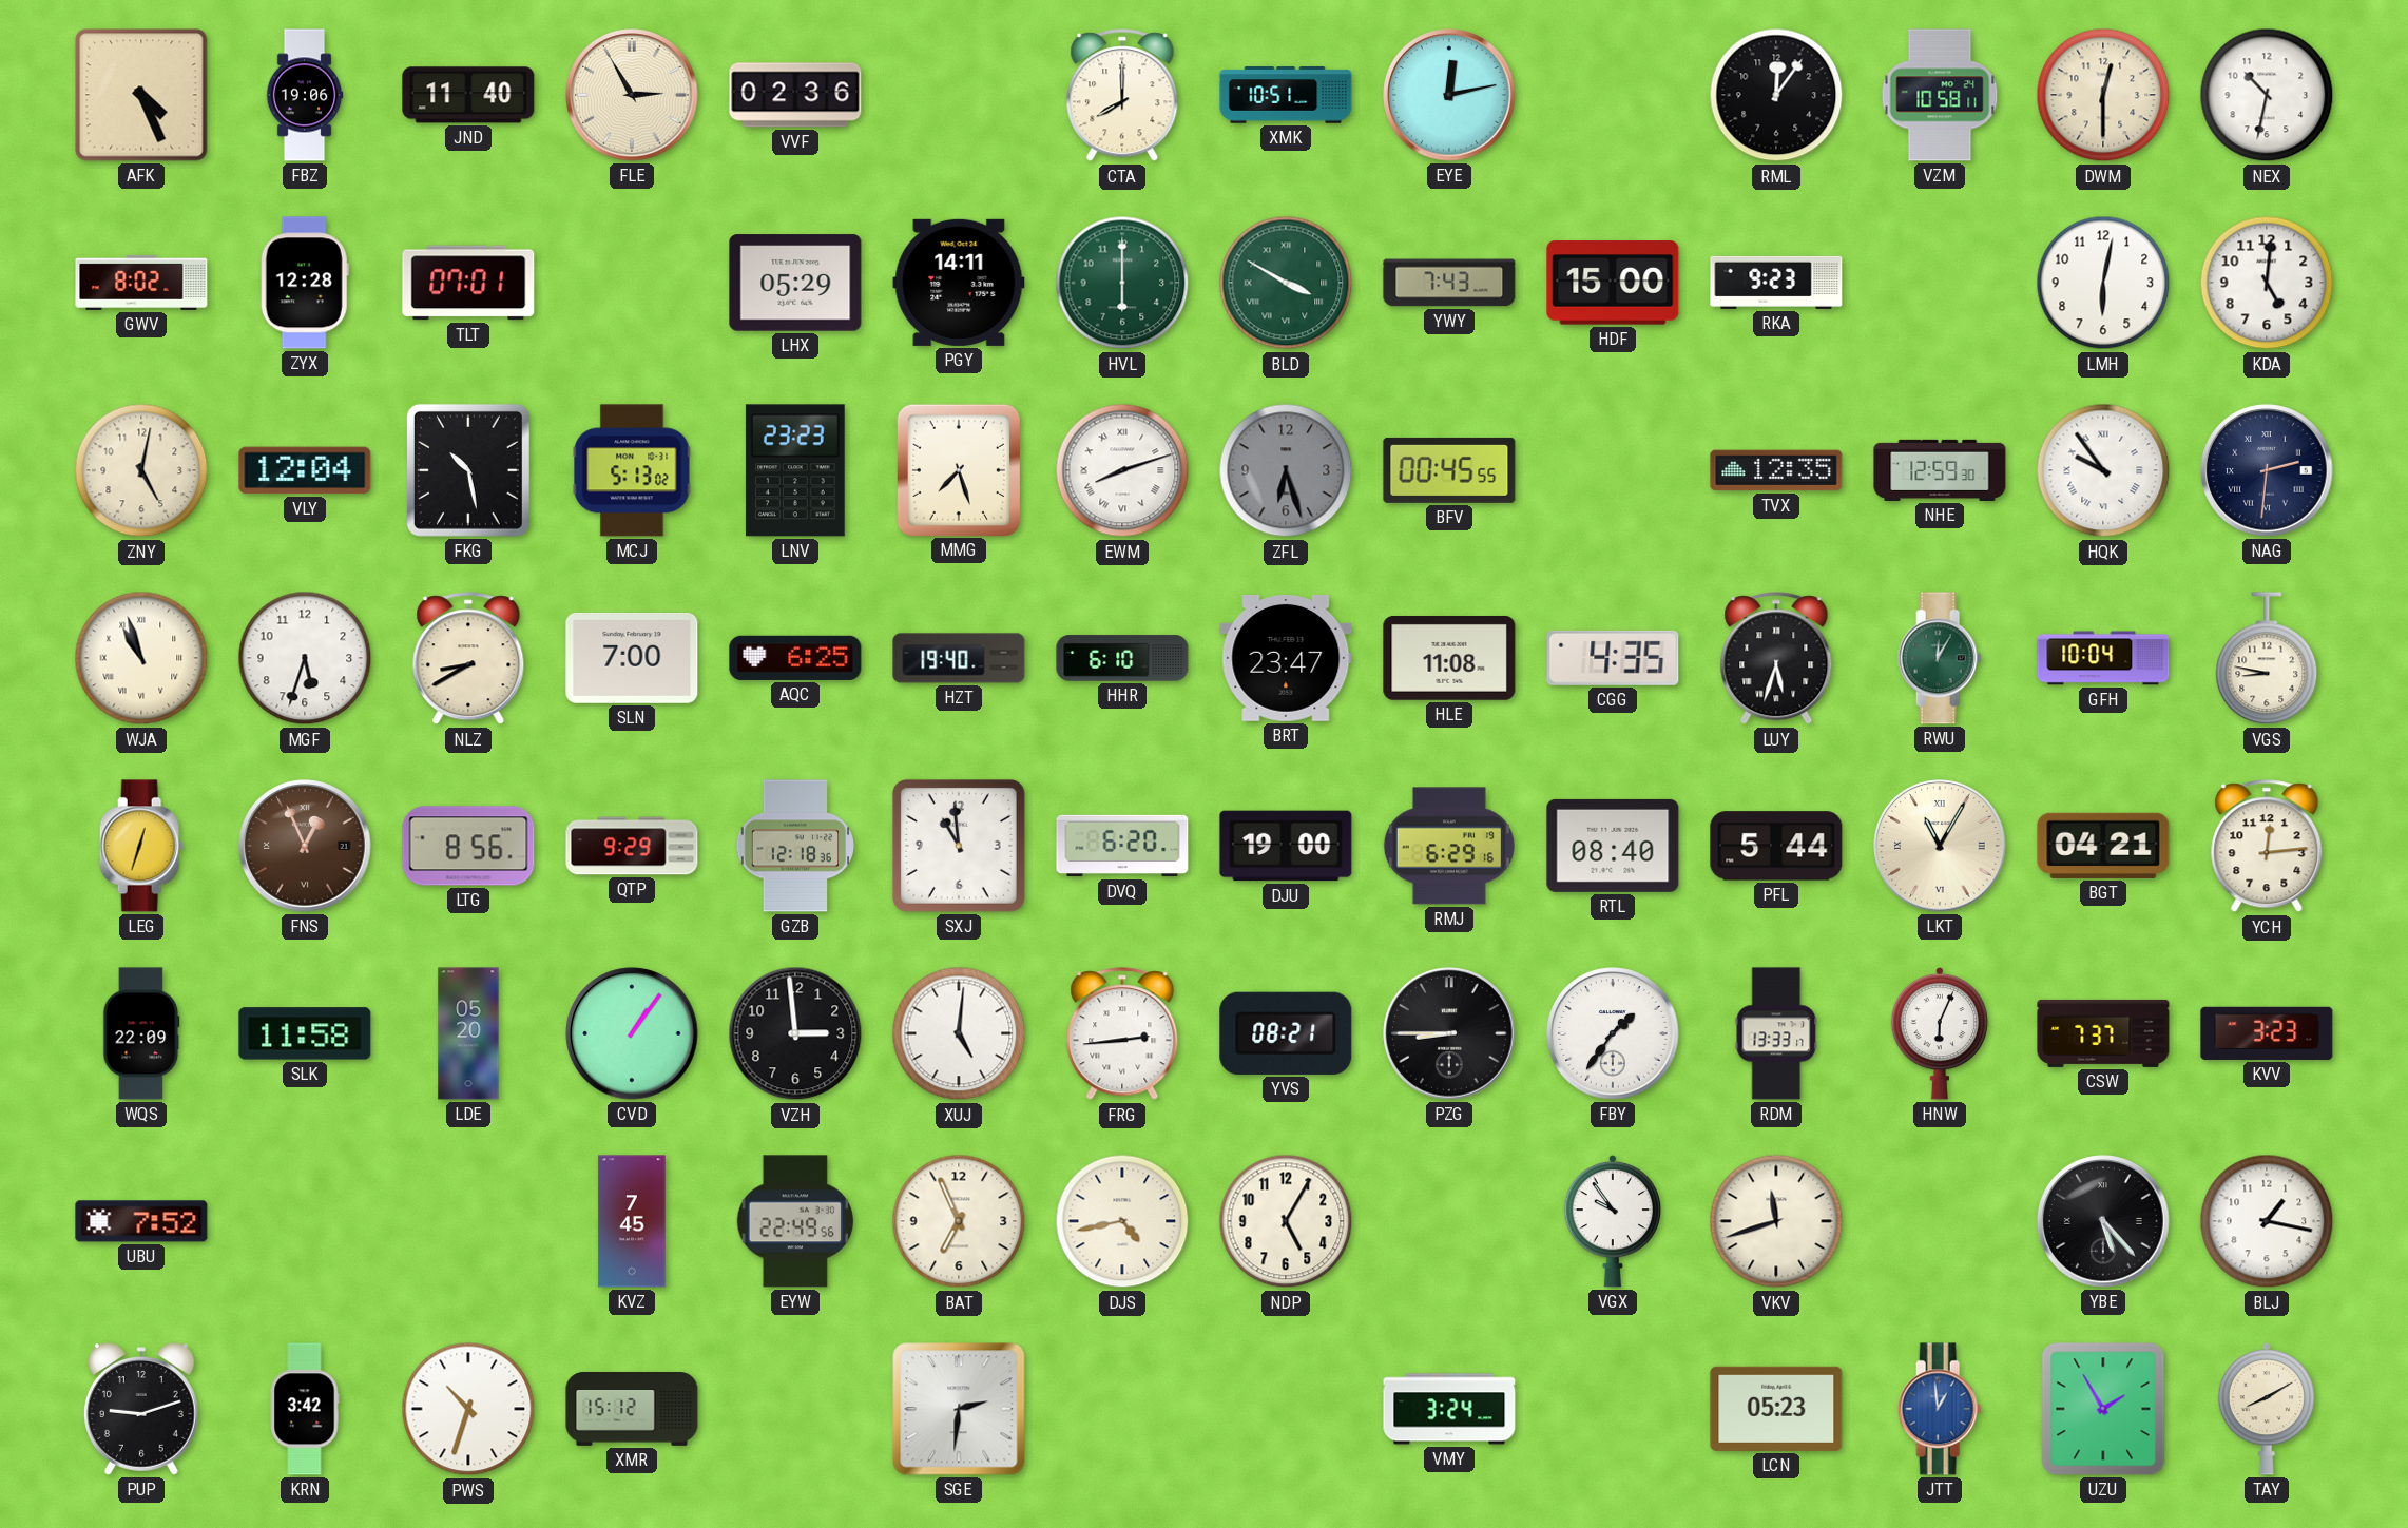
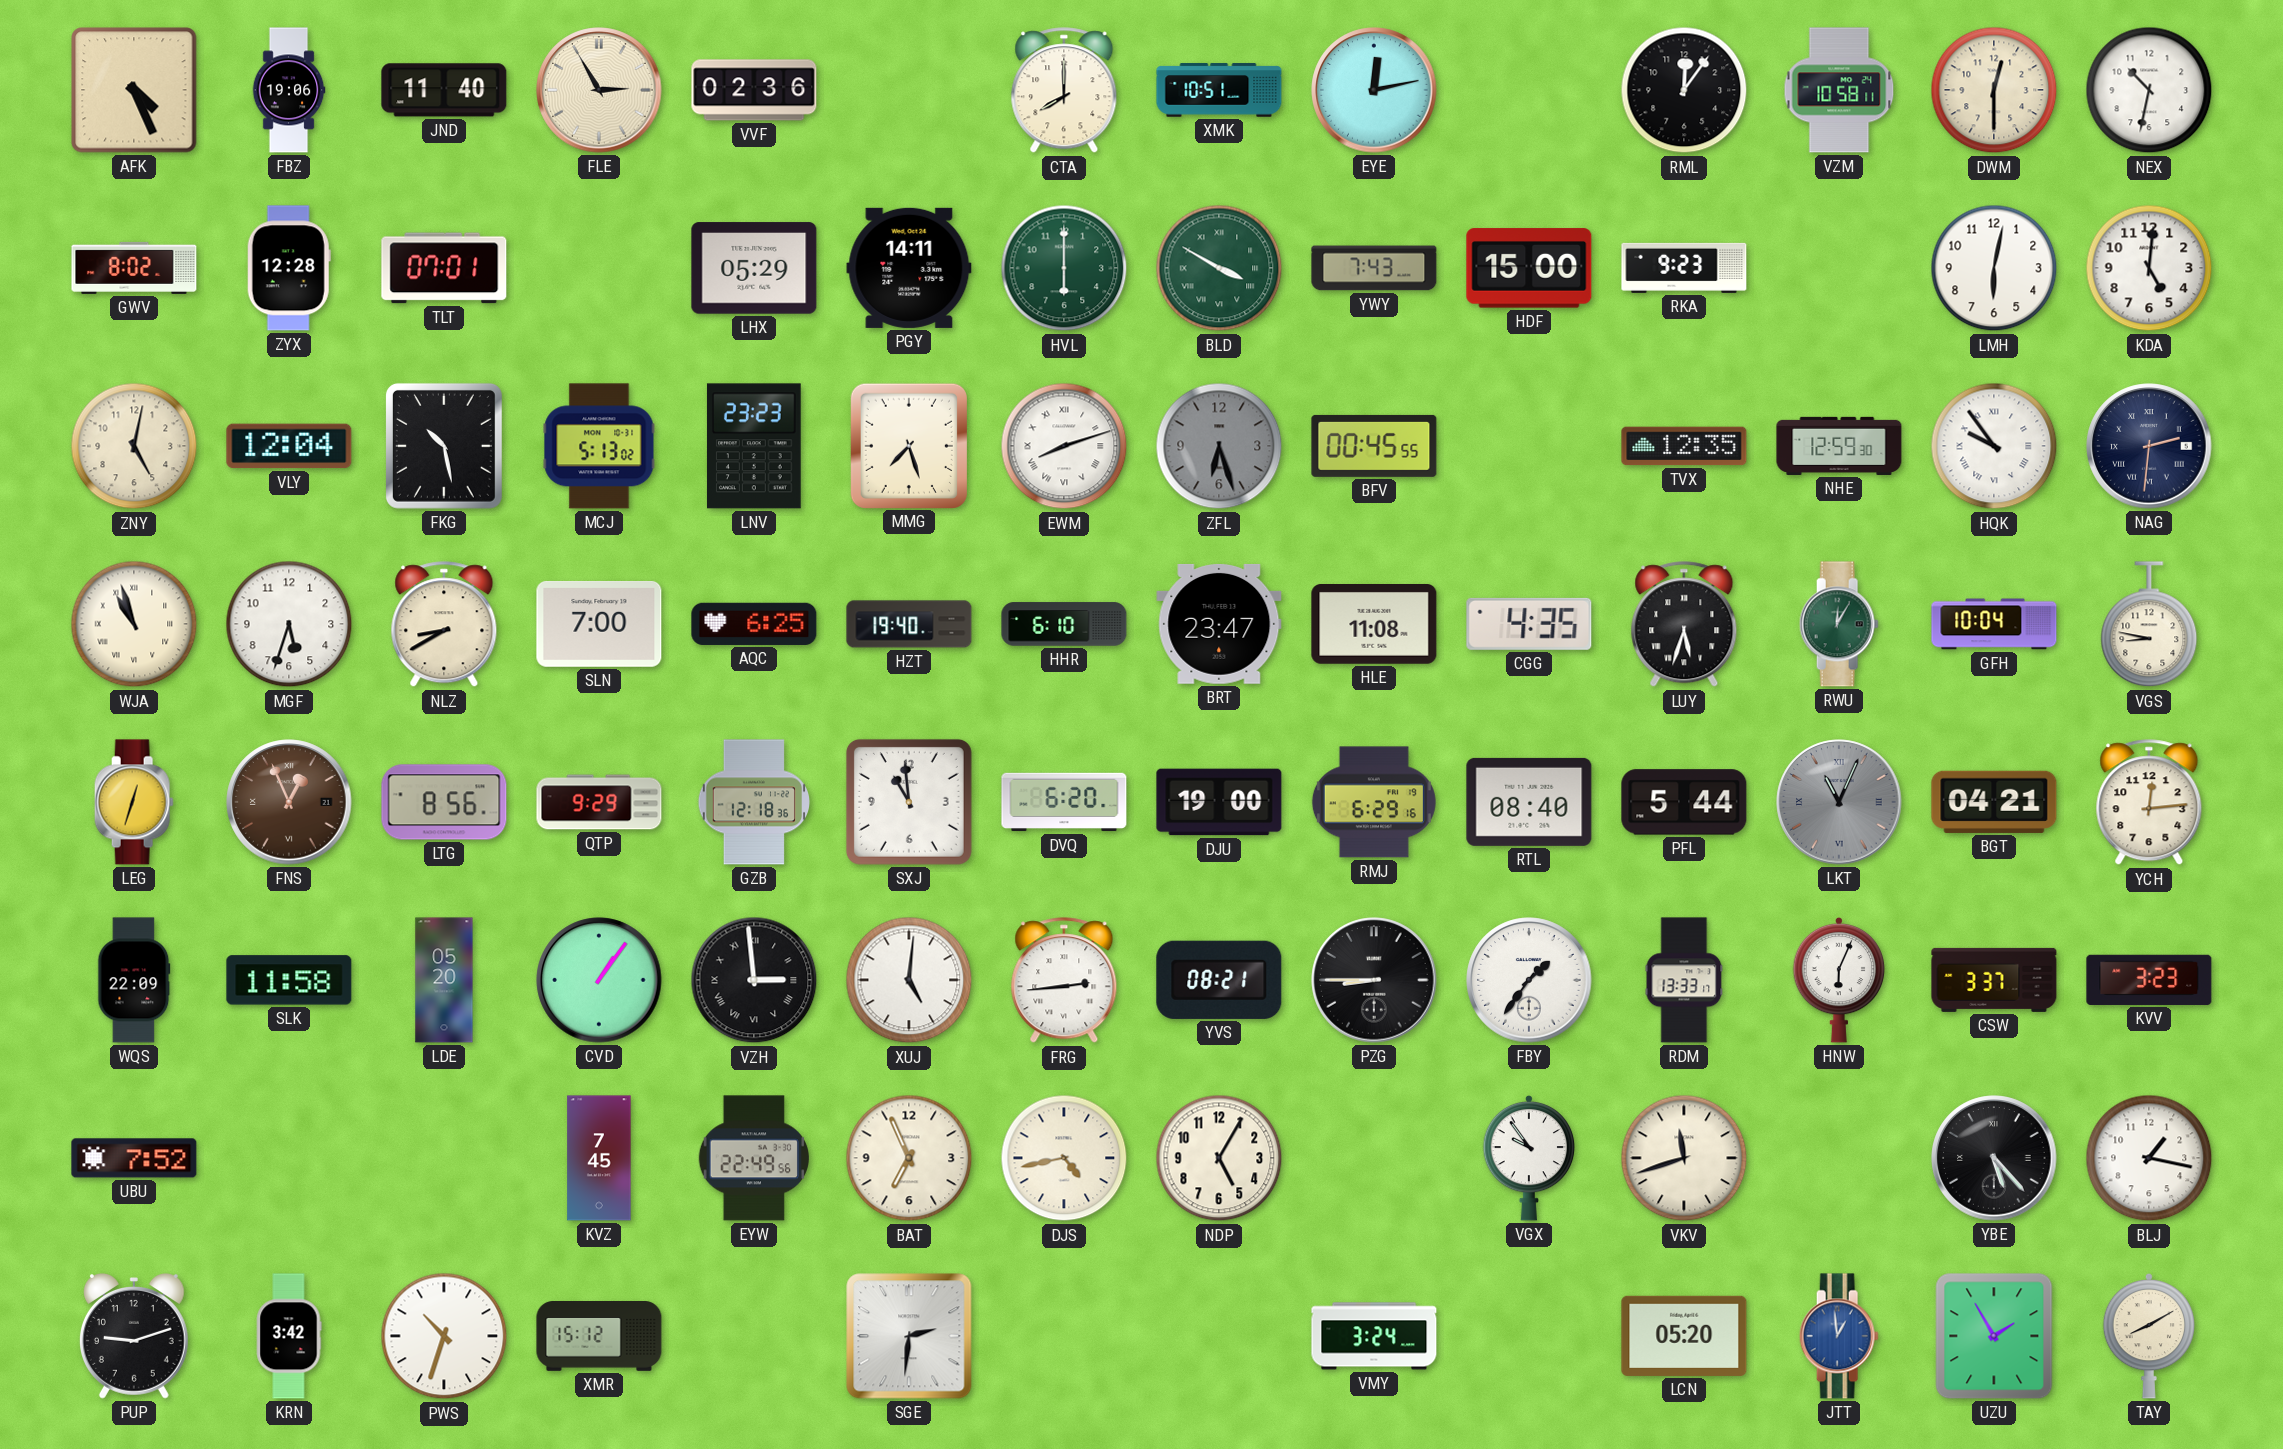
LKT: 11:05 -> 11:04
LKT dial: cream -> grey
VZH numerals: Arabic -> Roman
CSW: 7:37 -> 3:37
LCN: 05:23 -> 05:20
